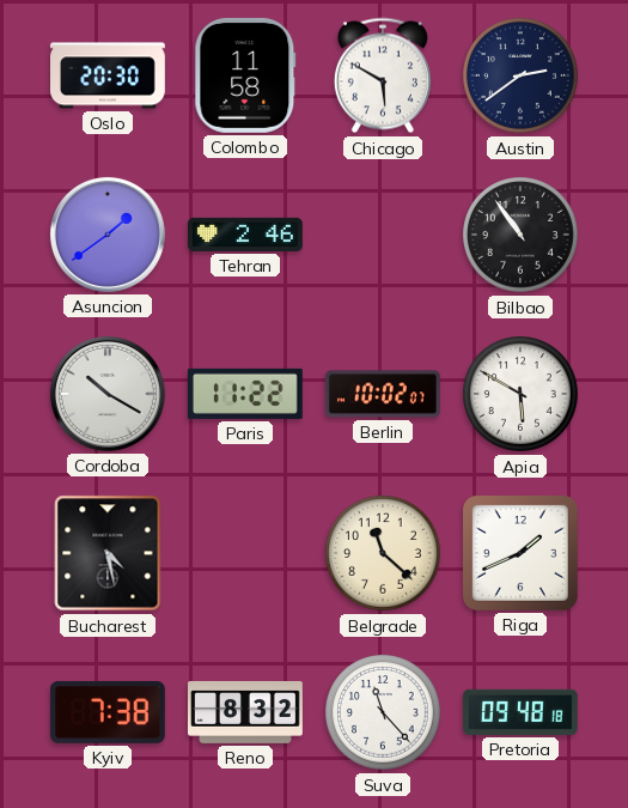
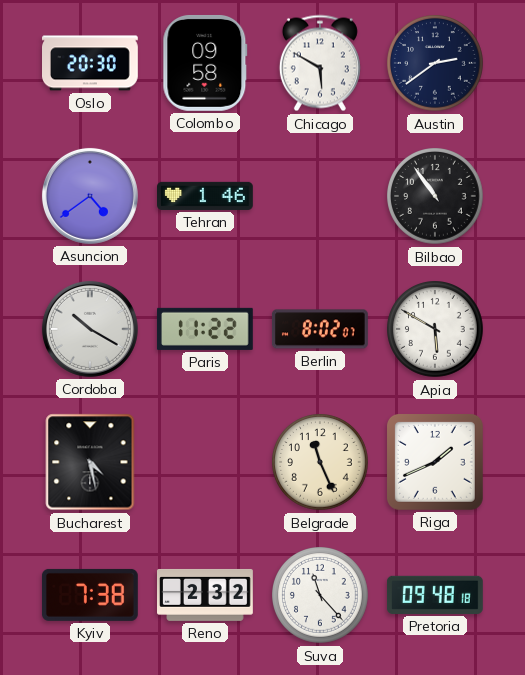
Colombo: 11:58 -> 09:58
Asuncion: 1:39 -> 4:39
Tehran: 2:46 -> 1:46
Berlin: 10:02 -> 8:02
Belgrade: 11:22 -> 11:26
Reno: 8:32 -> 2:32
